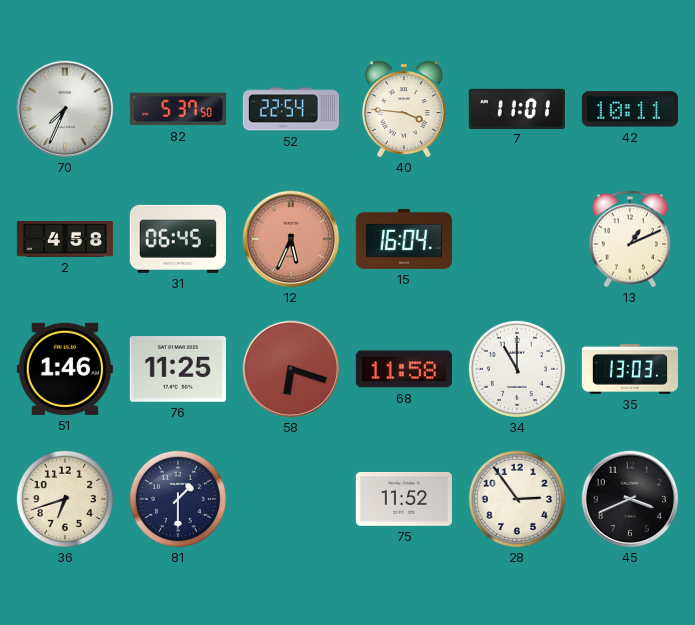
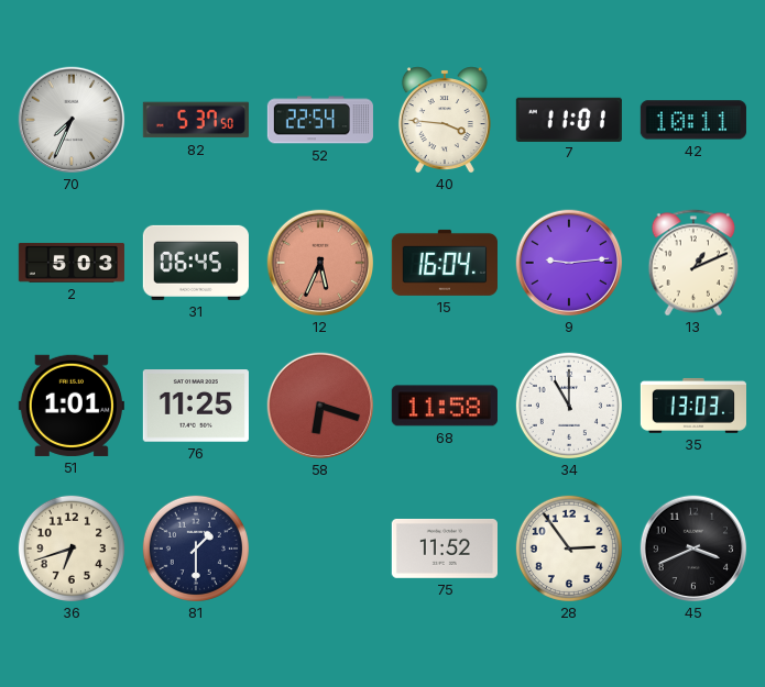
2: 4:58 -> 5:03
9: none -> 9:14
51: 1:46 -> 1:01
